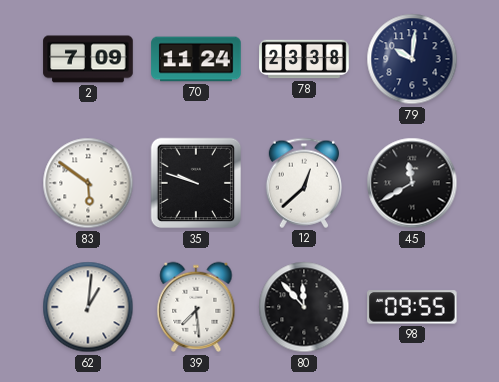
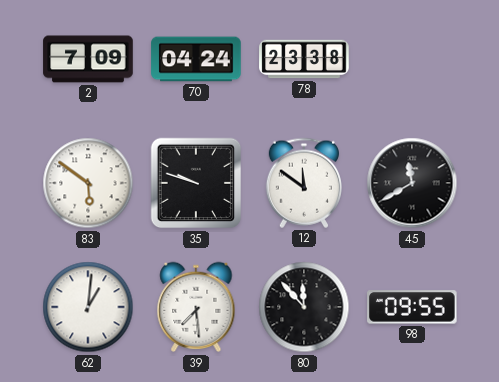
70: 11:24 -> 04:24
79: 10:01 -> none
12: 12:38 -> 11:51
